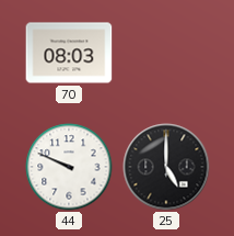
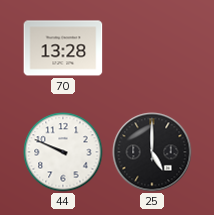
70: 08:03 -> 13:28
